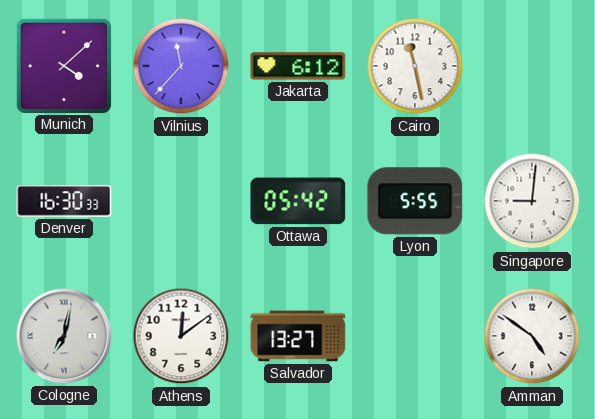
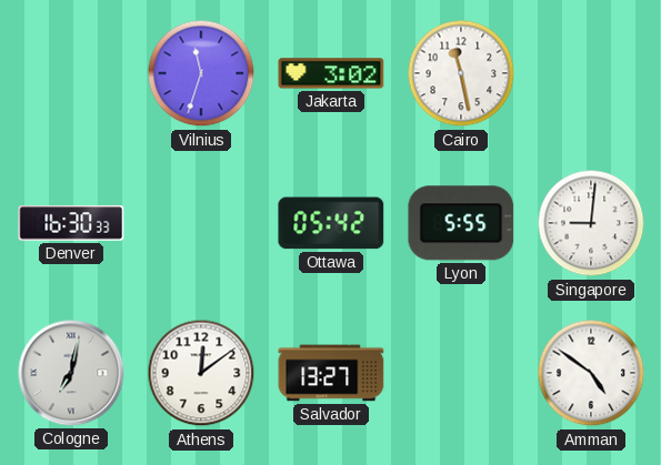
Munich: 4:08 -> none
Vilnius: 11:37 -> 11:33
Jakarta: 6:12 -> 3:02
